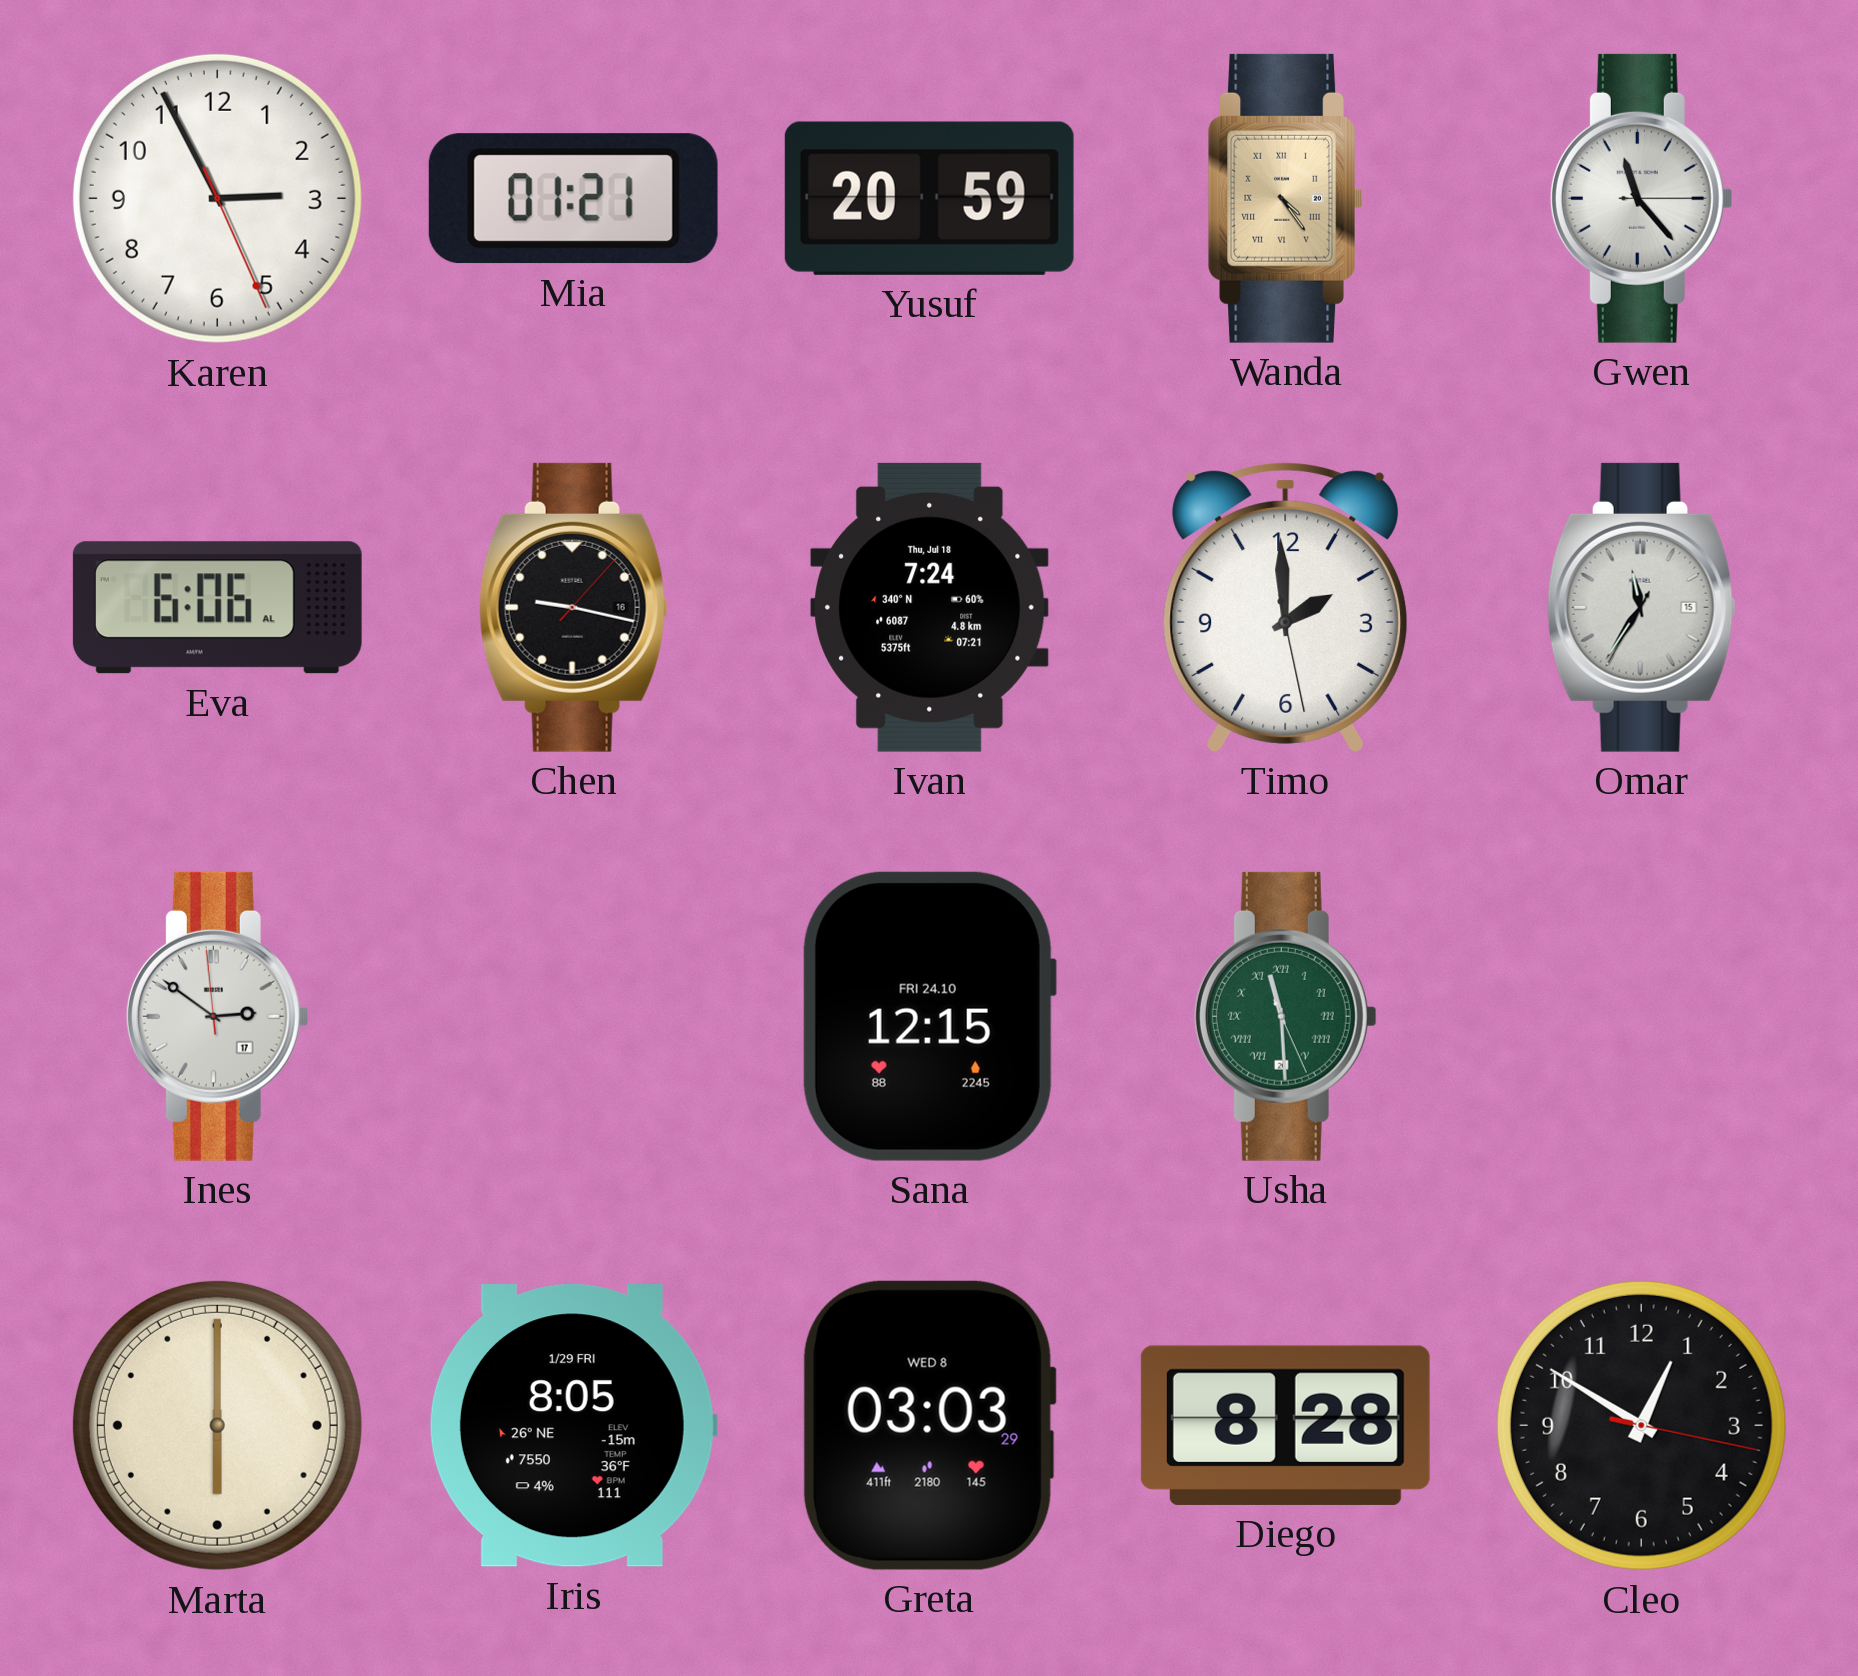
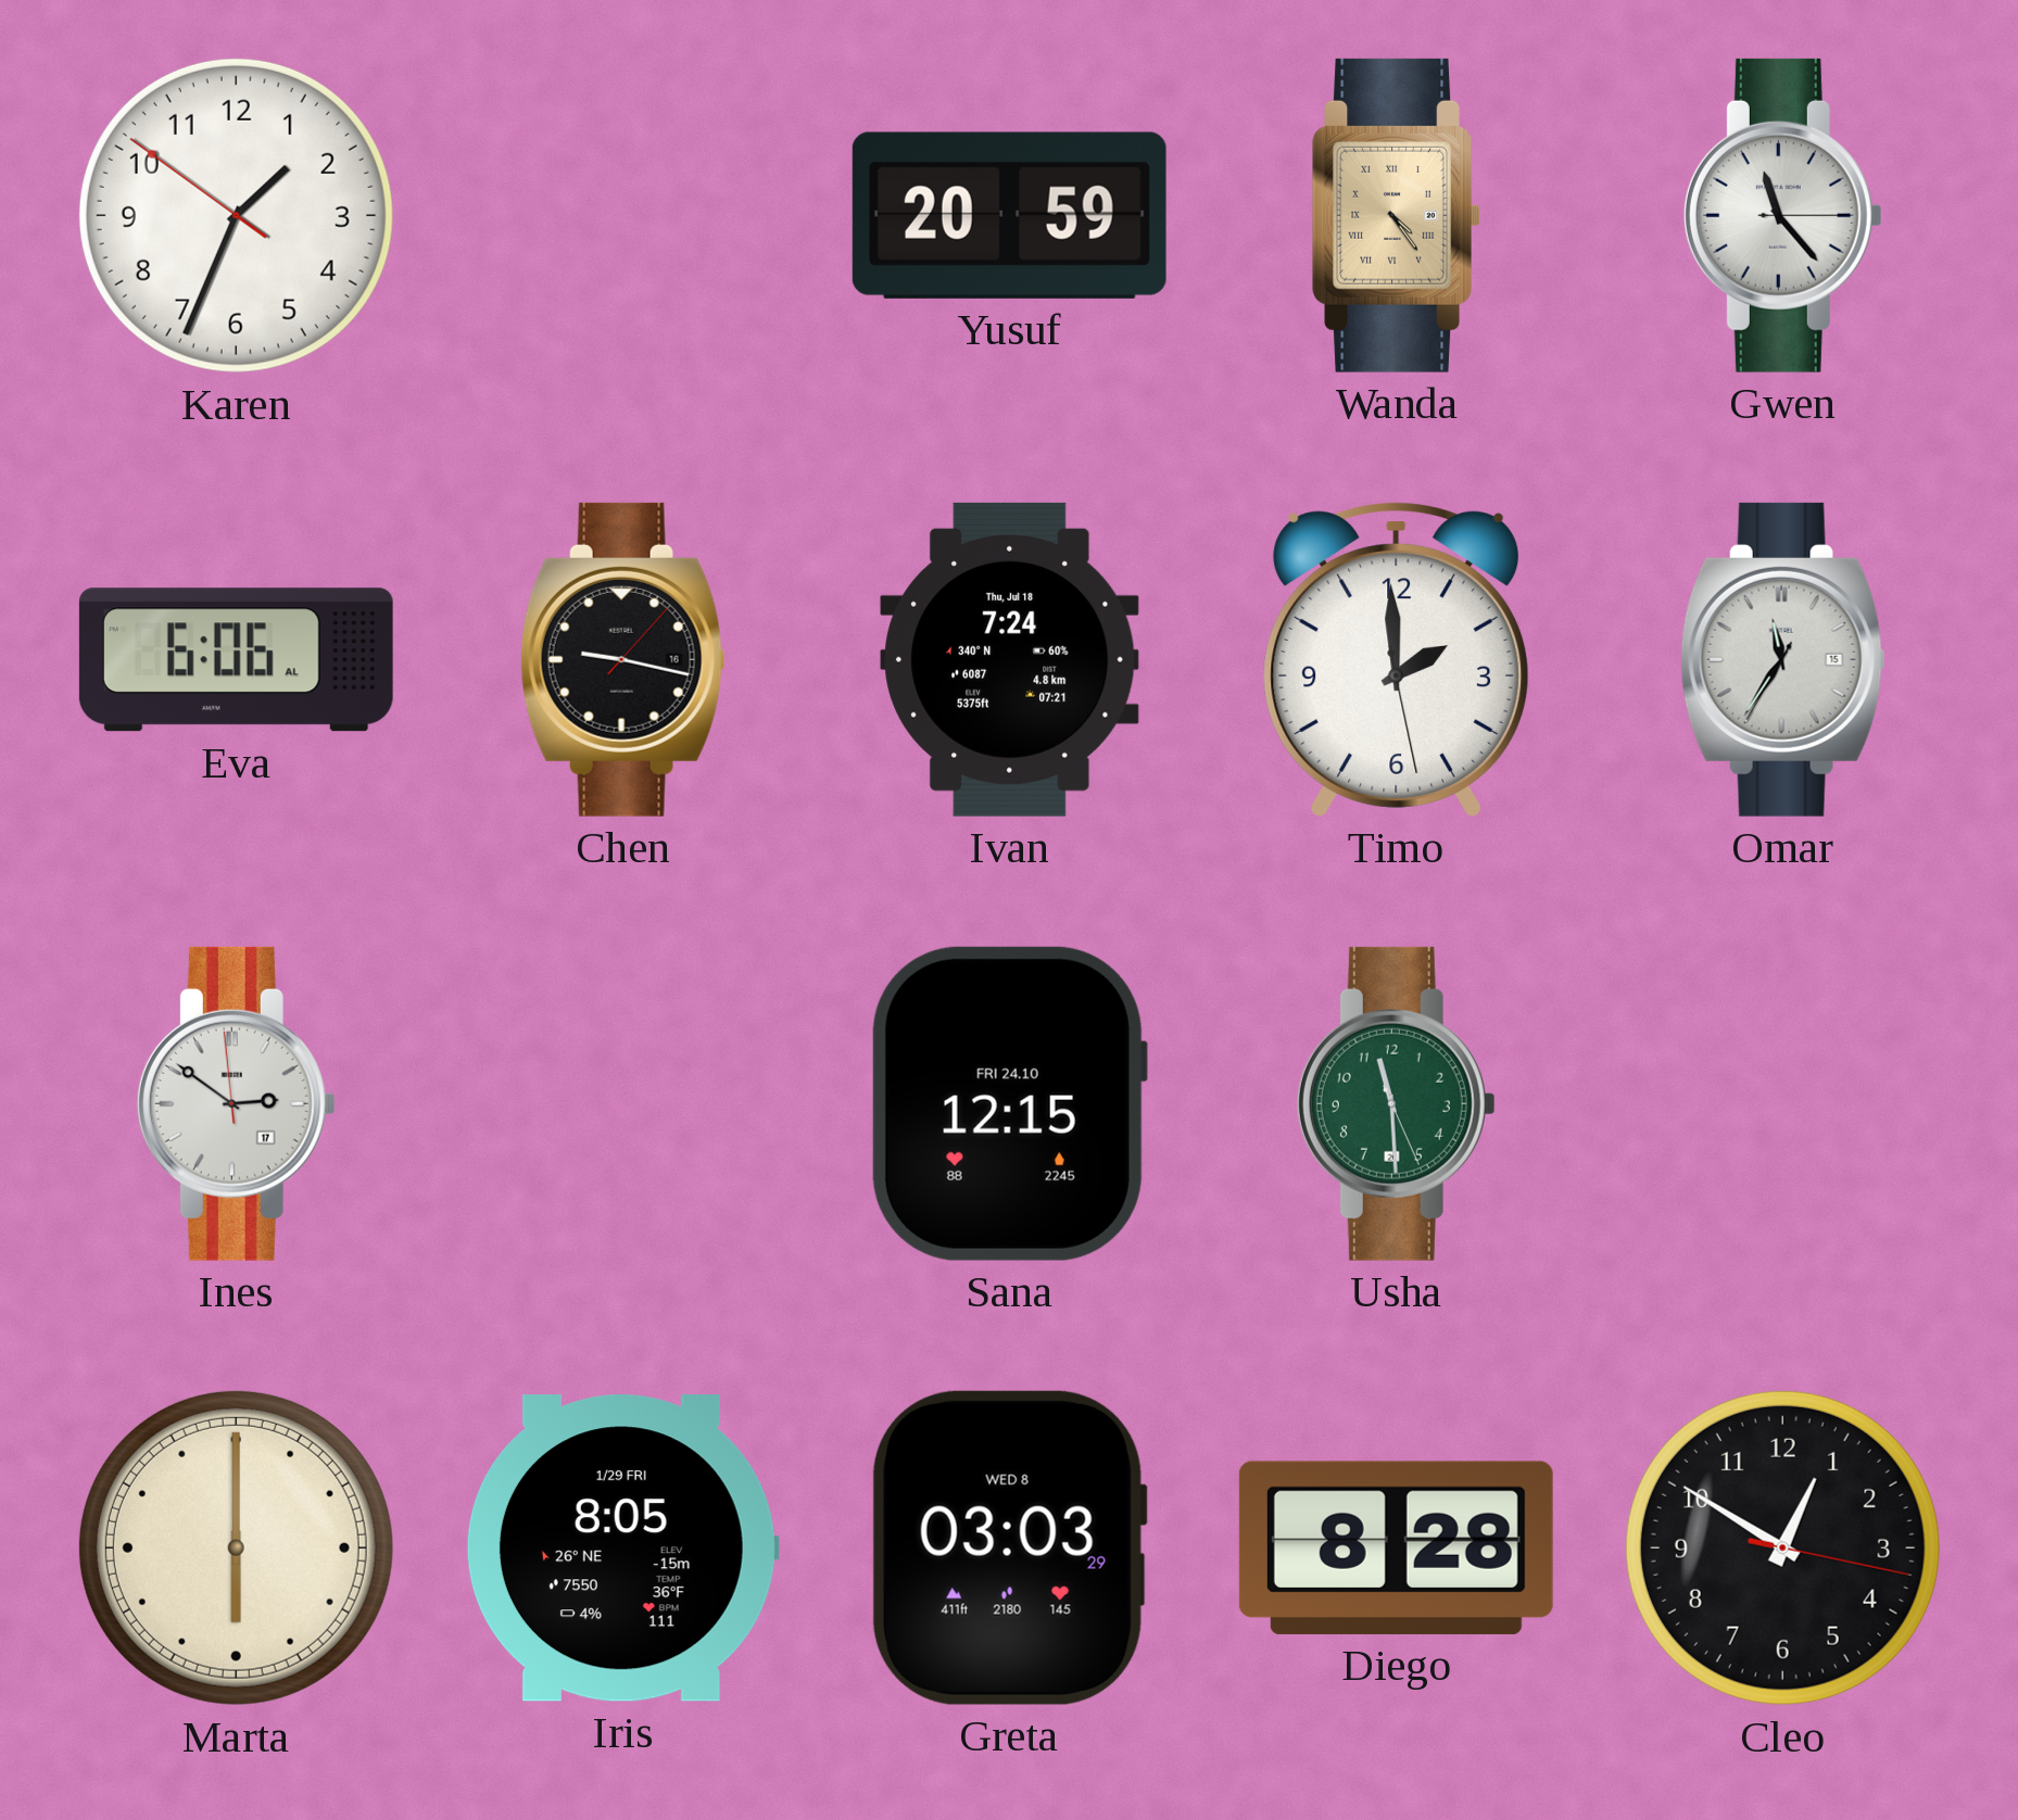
Karen: 2:55 -> 1:33
Mia: 01:21 -> none
Usha numerals: Roman -> Arabic
